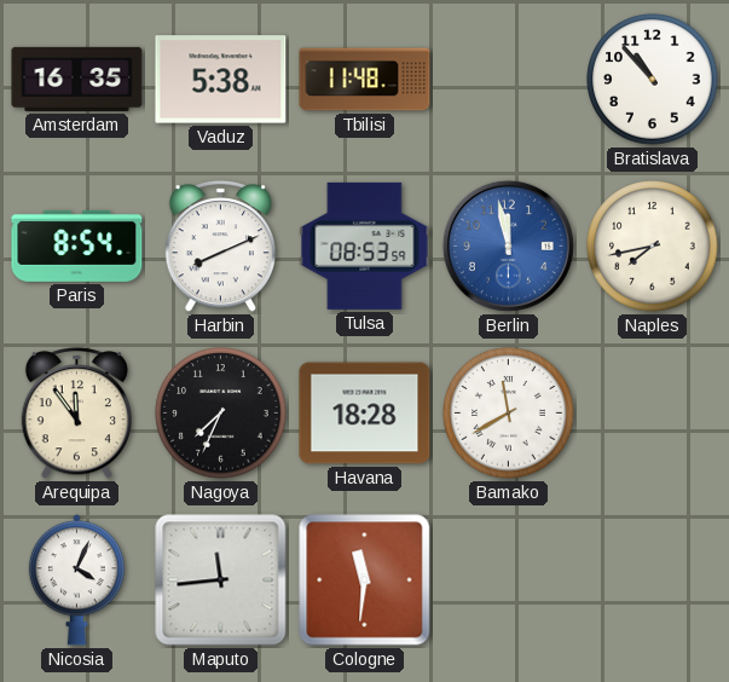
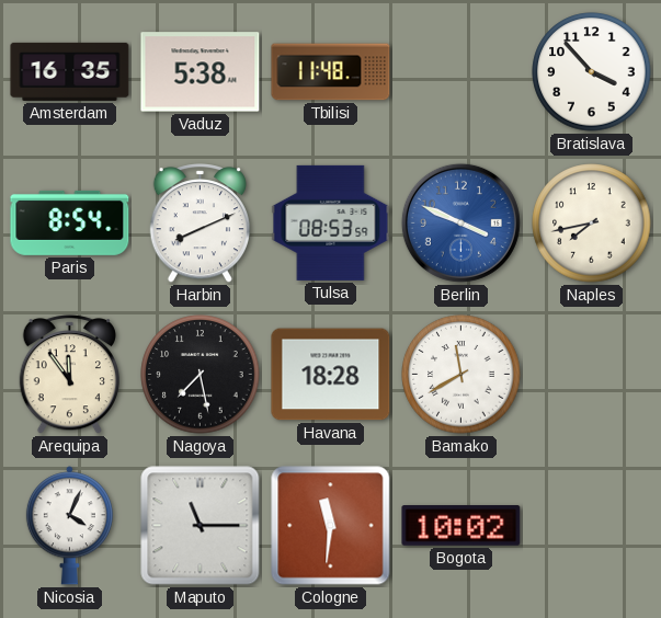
Bratislava: 10:53 -> 3:53
Berlin: 11:58 -> 3:49
Nagoya: 7:34 -> 7:28
Maputo: 11:44 -> 11:15
Bogota: none -> 10:02
